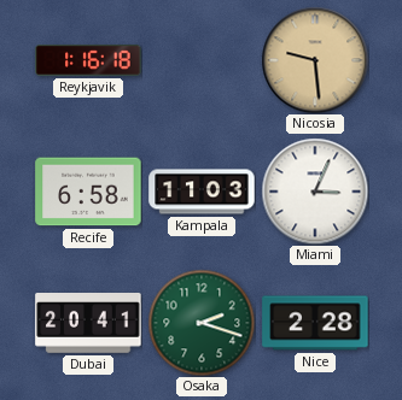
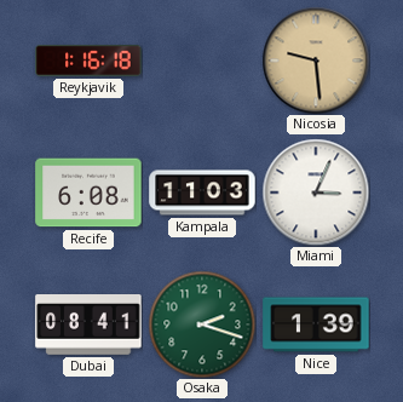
Recife: 6:58 -> 6:08
Dubai: 20:41 -> 08:41
Nice: 2:28 -> 1:39
